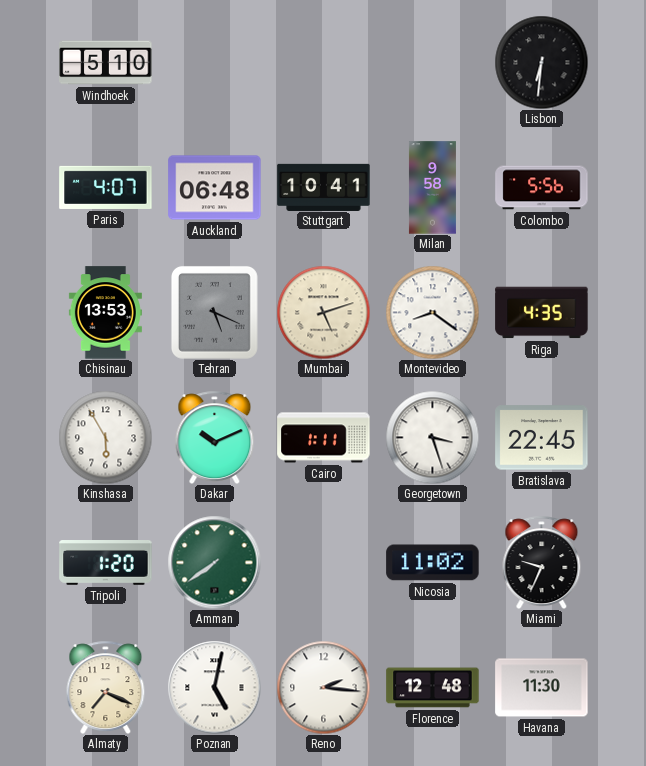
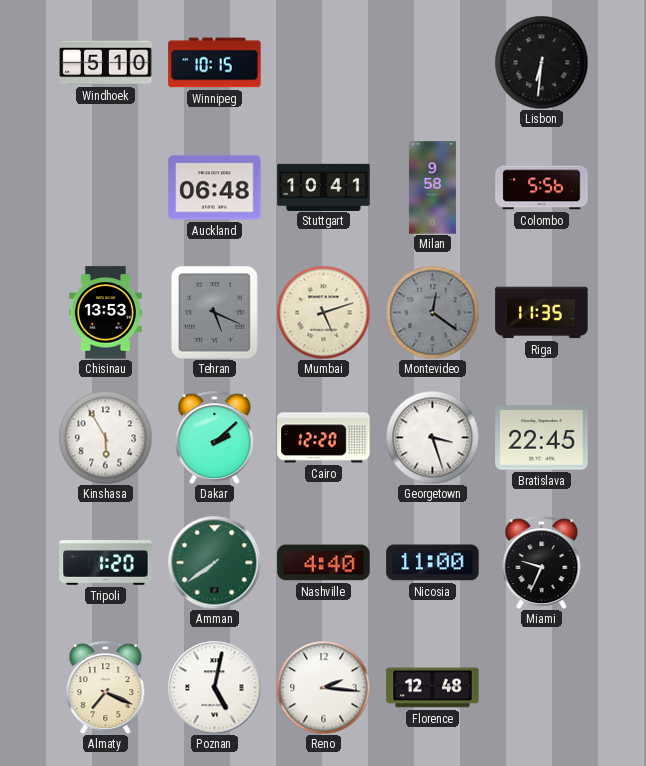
Winnipeg: none -> 10:15
Paris: 4:07 -> none
Montevideo: 8:21 -> 12:21
Montevideo dial: white -> grey
Riga: 4:35 -> 11:35
Dakar: 10:11 -> 2:08
Cairo: 1:11 -> 12:20
Nashville: none -> 4:40
Nicosia: 11:02 -> 11:00
Havana: 11:30 -> none
